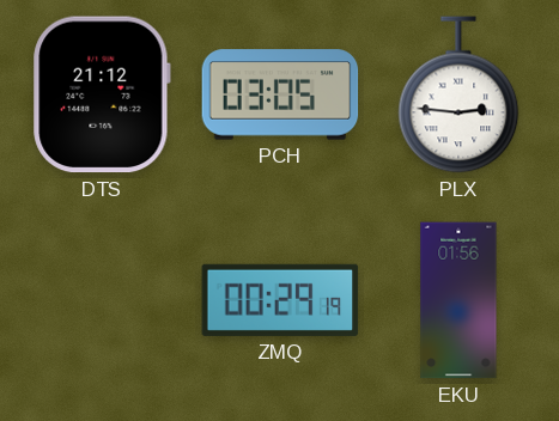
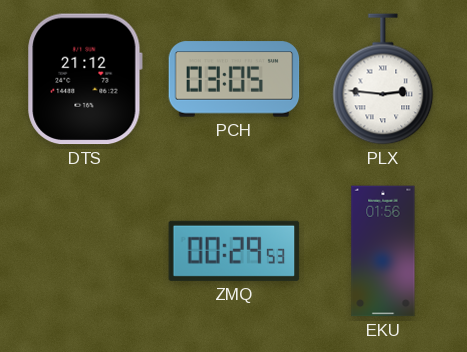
ZMQ: 00:29:19 -> 00:29:53
